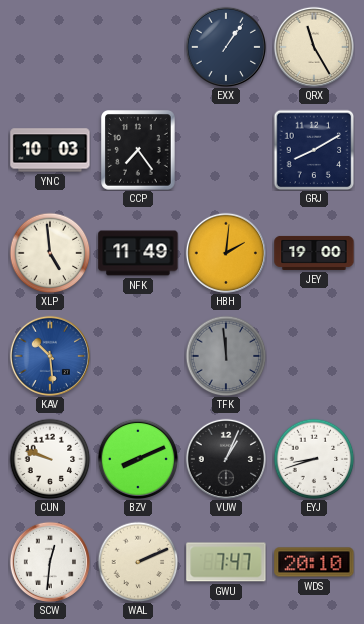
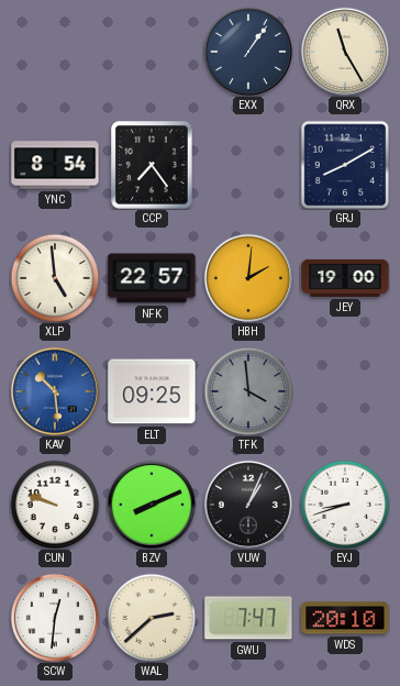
YNC: 10:03 -> 8:54
NFK: 11:49 -> 22:57
ELT: none -> 09:25
TFK: 11:59 -> 3:59
WAL: 2:11 -> 2:38
